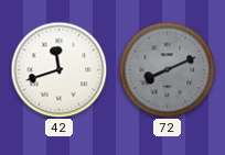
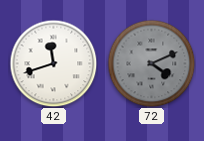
72: 8:11 -> 4:11
